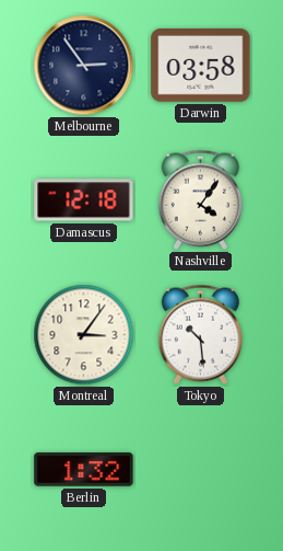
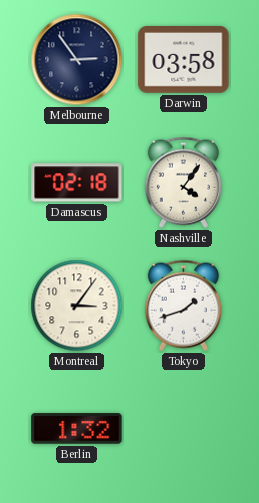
Damascus: 12:18 -> 02:18
Tokyo: 10:29 -> 1:42
